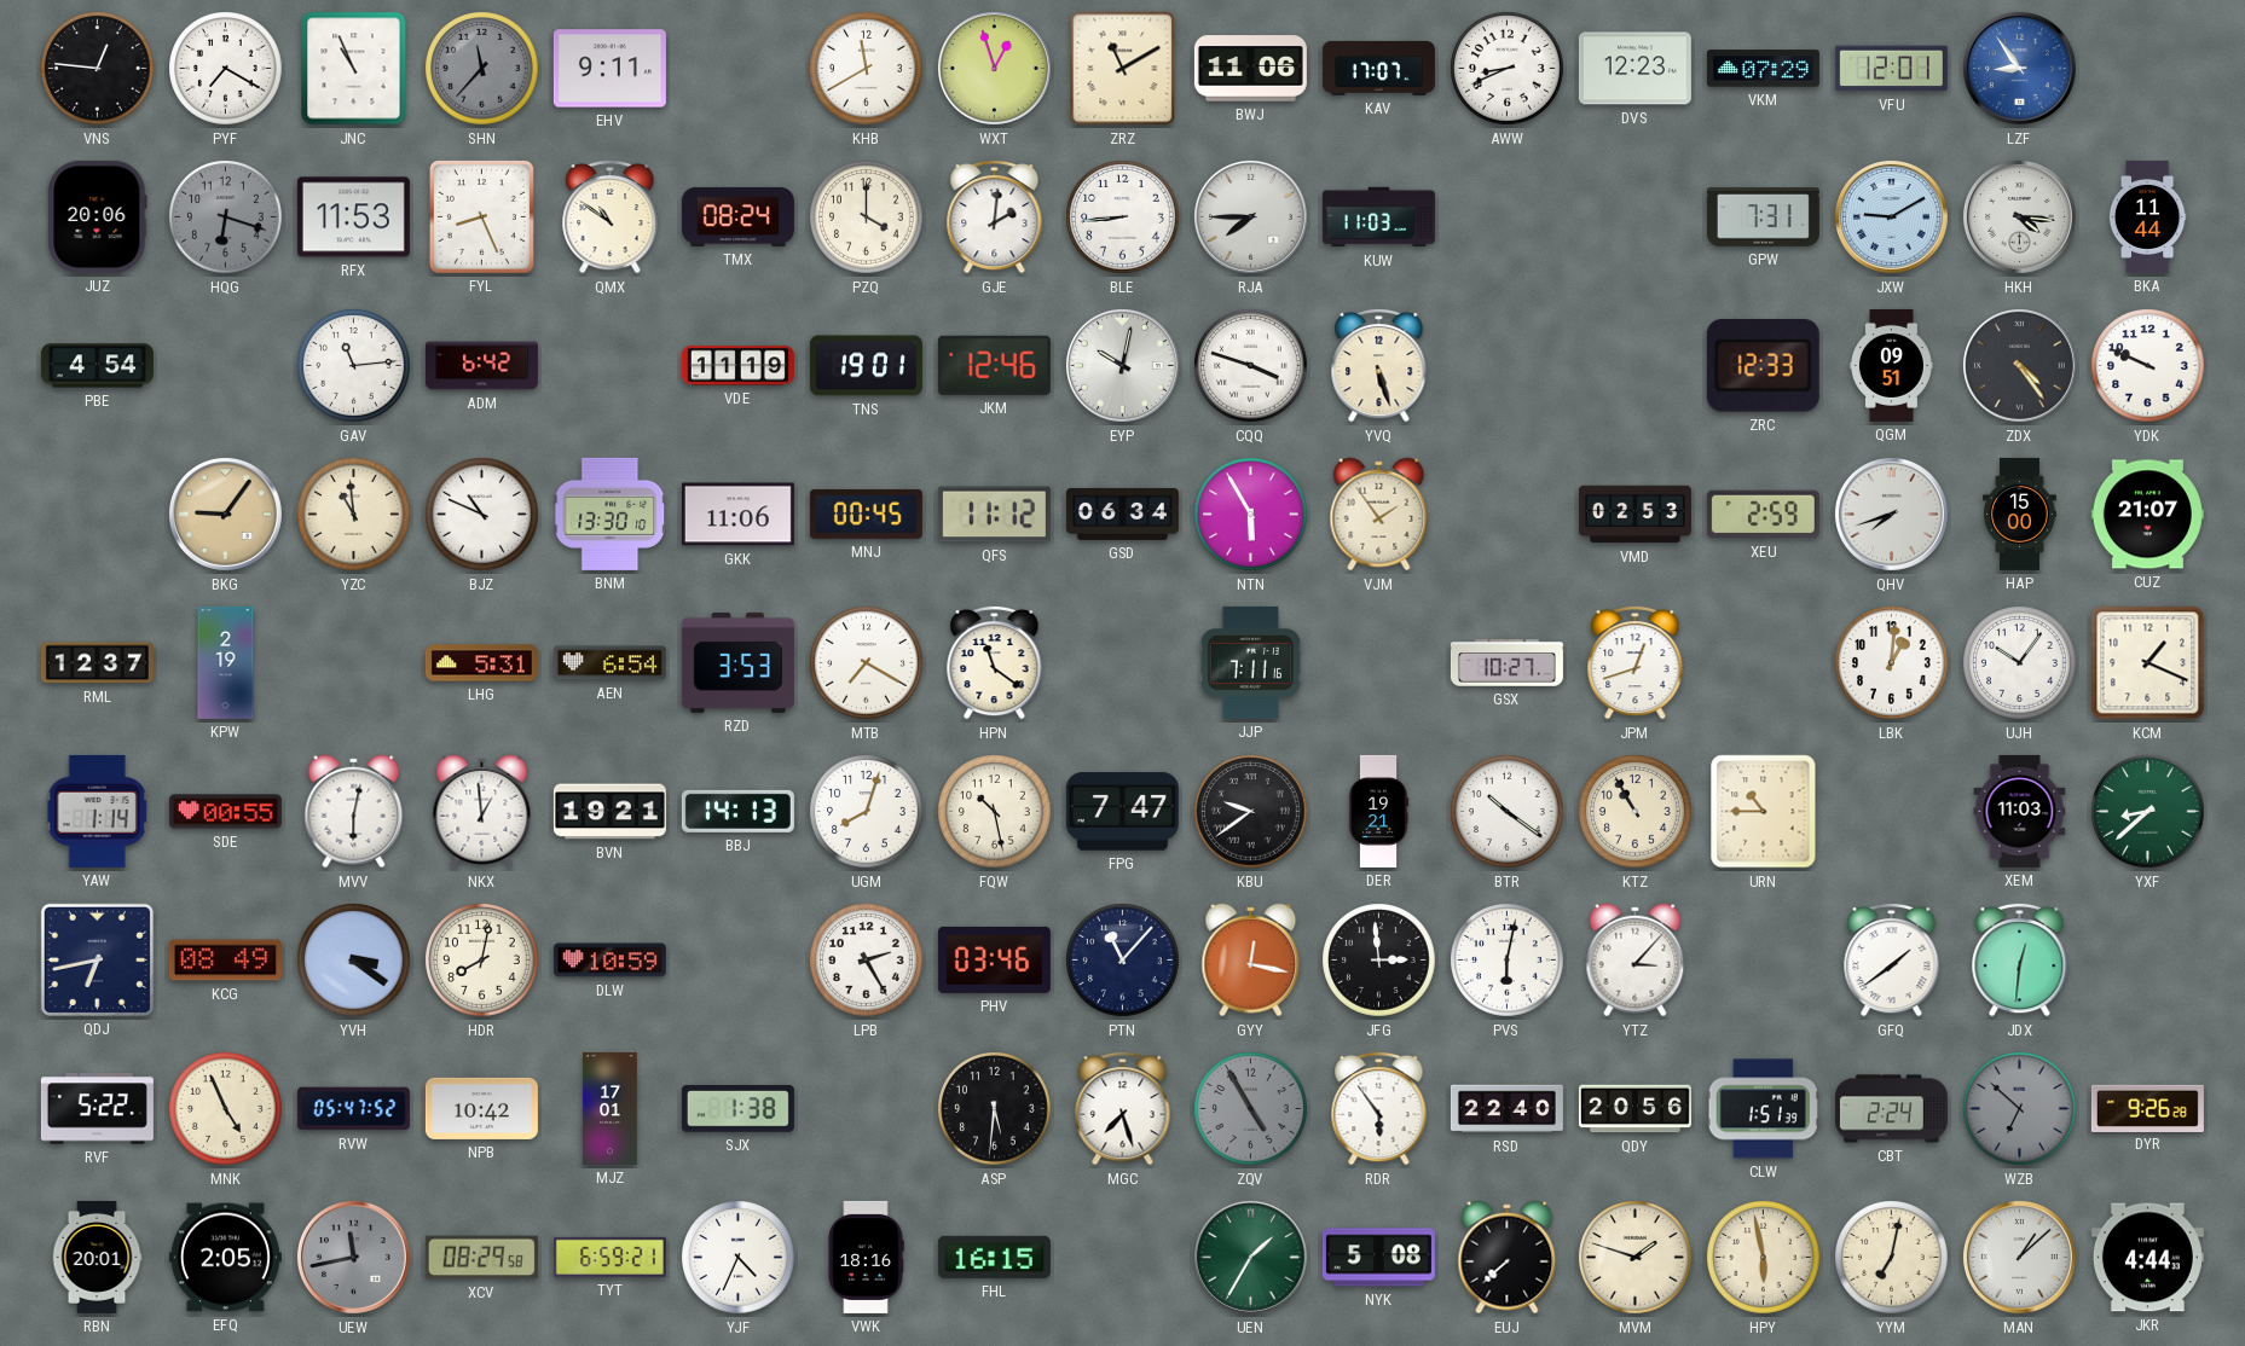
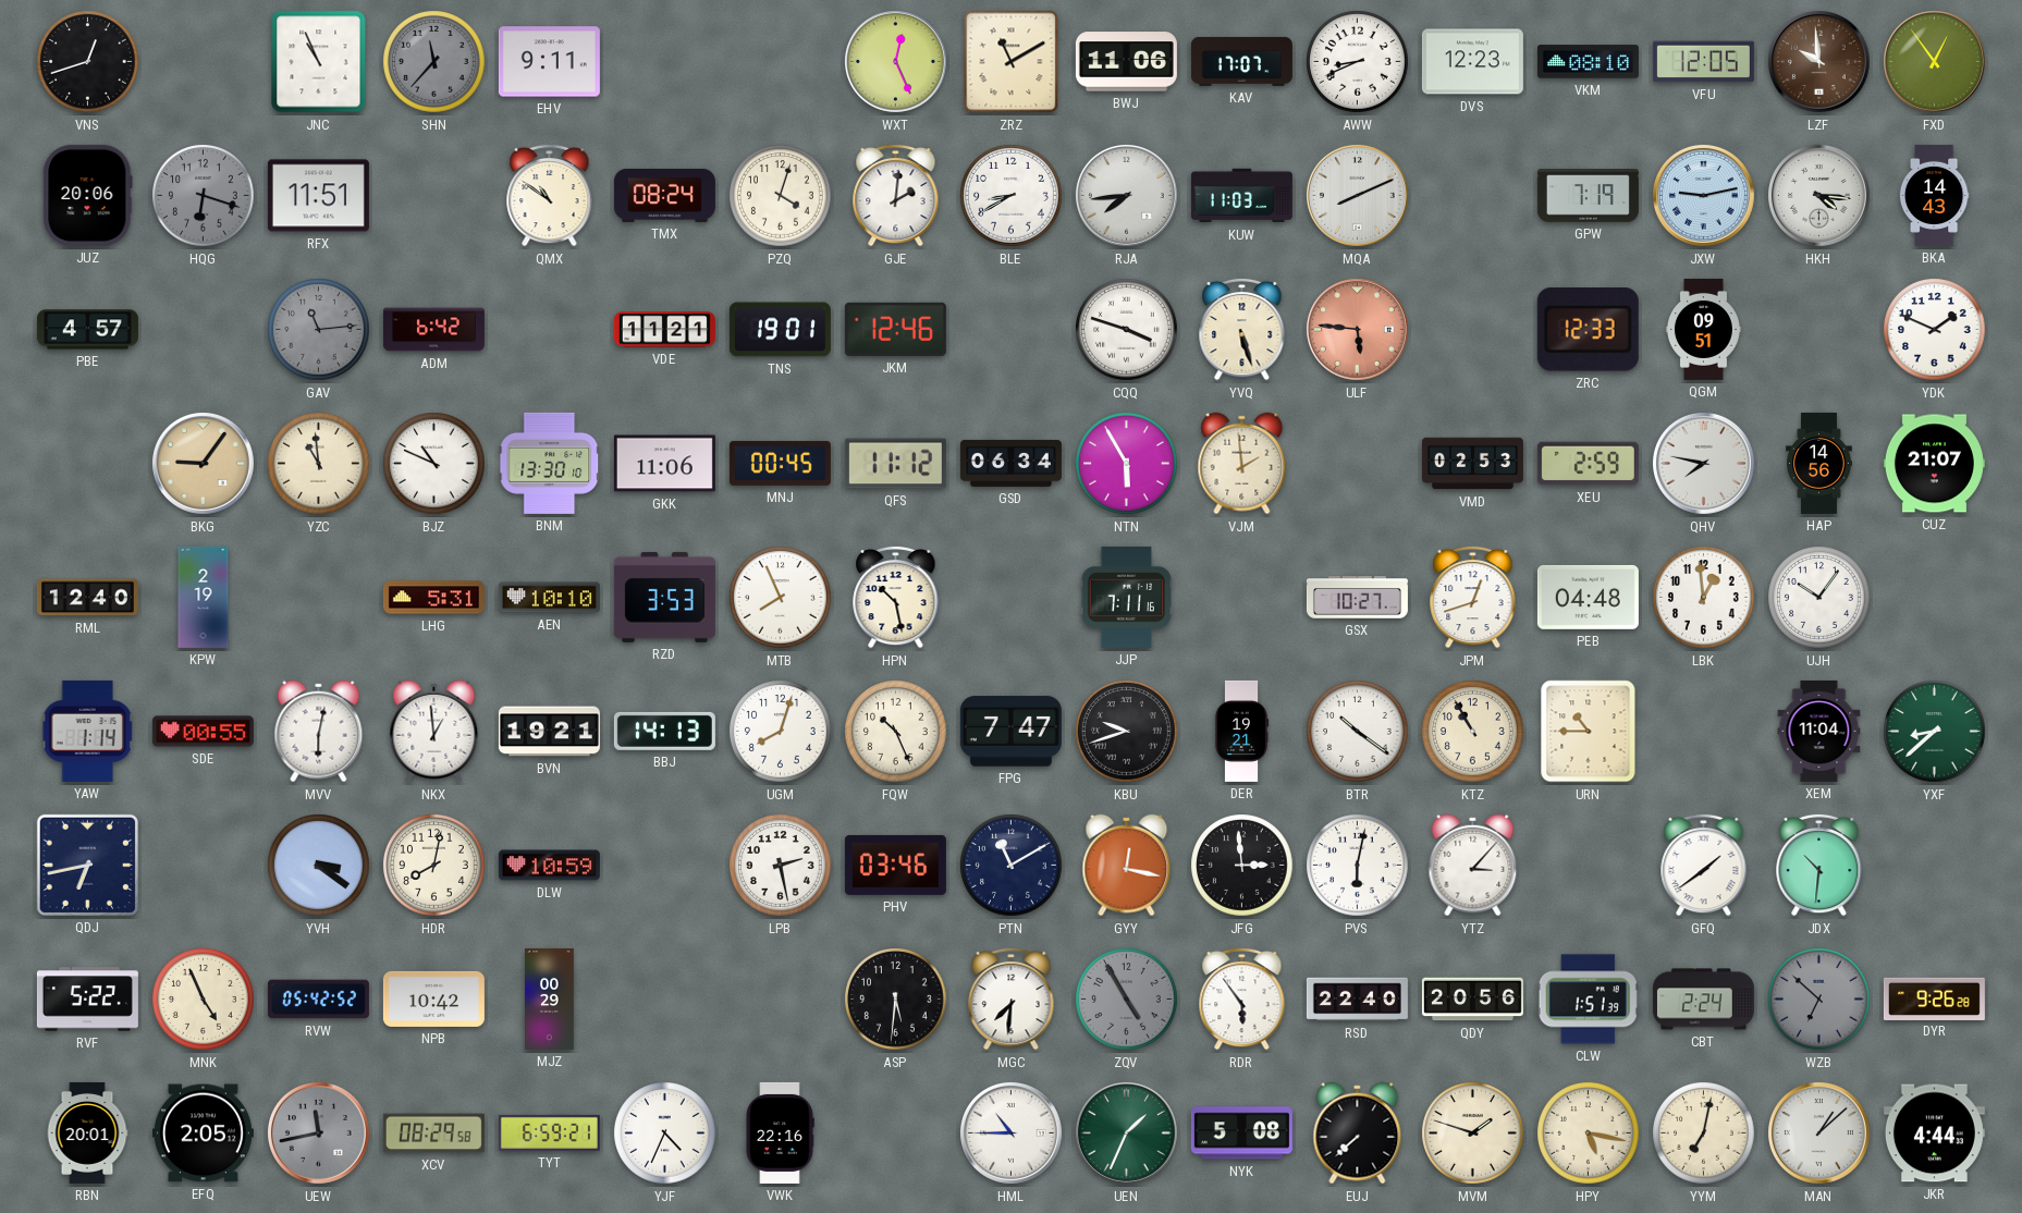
VNS: 12:46 -> 12:42
PYF: 7:20 -> none
KHB: 11:40 -> none
WXT: 12:57 -> 12:26
VKM: 07:29 -> 08:10
VFU: 12:01 -> 12:05
LZF: 8:54 -> 9:59
LZF dial: blue -> brown
FXD: none -> 12:54
RFX: 11:53 -> 11:51
FYL: 8:26 -> none
PZQ: 4:00 -> 4:03
BLE: 8:44 -> 8:40
RJA: 7:45 -> 7:44
MQA: none -> 8:11
GPW: 7:31 -> 7:19
JXW: 9:10 -> 9:13
BKA: 11:44 -> 14:43
PBE: 4:54 -> 4:57
GAV dial: white -> grey
VDE: 11:19 -> 11:21
EYP: 10:02 -> none
ULF: none -> 5:46
ZDX: 4:24 -> none
YDK: 9:49 -> 1:49
VJM: 1:54 -> 1:59
QHV: 7:42 -> 7:47
HAP: 15:00 -> 14:56
RML: 12:37 -> 12:40
AEN: 6:54 -> 10:10
MTB: 7:20 -> 7:56
HPN: 11:21 -> 10:28
PEB: none -> 04:48
LBK: 1:01 -> 12:59
KCM: 1:19 -> none
FQW: 10:28 -> 10:26
KBU: 9:39 -> 9:42
XEM: 11:03 -> 11:04
KCG: 08:49 -> none
LPB: 2:25 -> 2:28
PTN: 11:07 -> 11:10
JDX: 12:31 -> 10:31
RVW: 05:47 -> 05:42
MJZ: 17:01 -> 00:29
SJX: 1:38 -> none
MGC: 7:27 -> 7:31
VWK: 18:16 -> 22:16
FHL: 16:15 -> none
HML: none -> 10:45
UEN: 1:35 -> 1:34
HPY: 5:58 -> 5:17
